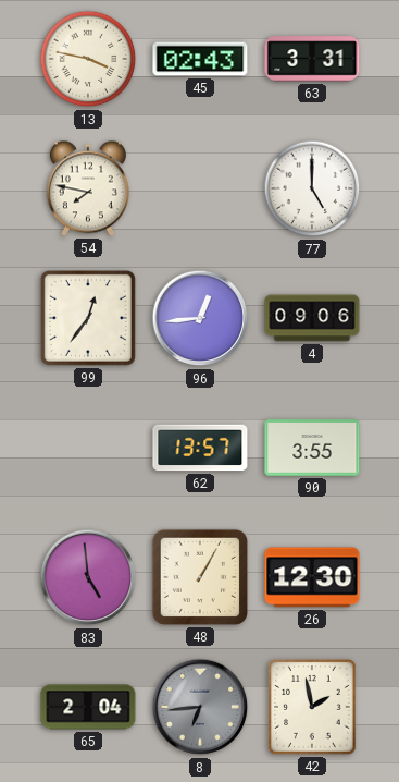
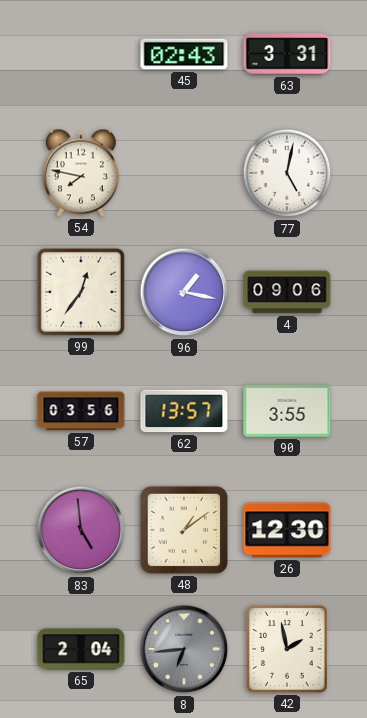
13: 3:47 -> none
77: 5:00 -> 5:02
96: 12:44 -> 1:17
57: none -> 03:56
48: 1:05 -> 1:09
